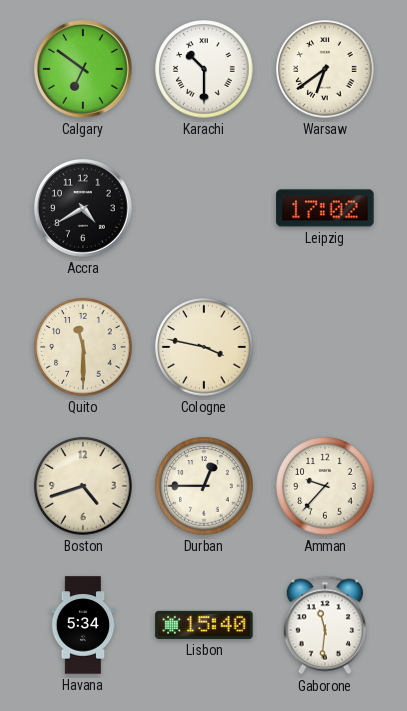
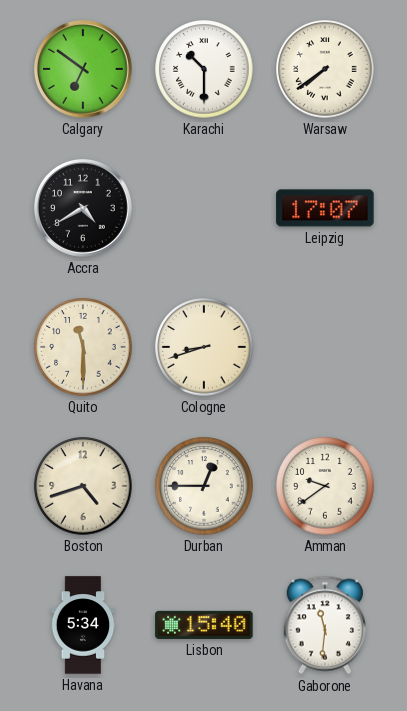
Warsaw: 6:39 -> 7:39
Leipzig: 17:02 -> 17:07
Cologne: 3:47 -> 8:42
Amman: 9:37 -> 9:39
